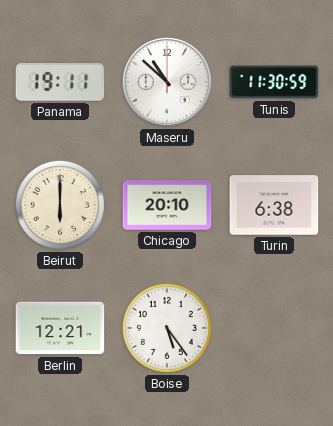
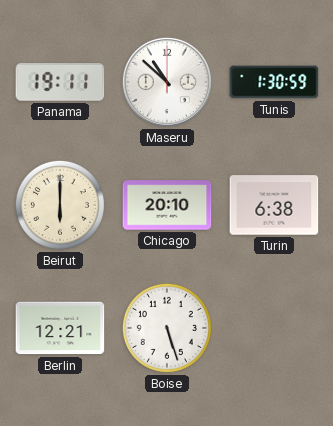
Tunis: 11:30 -> 1:30
Boise: 5:24 -> 5:27
